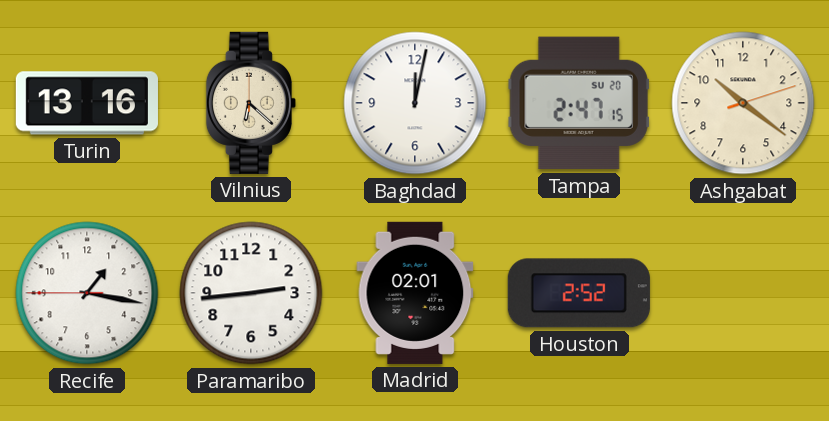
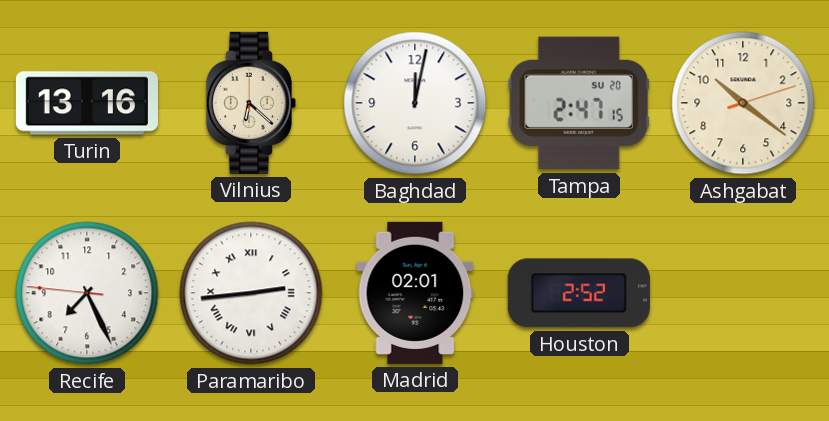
Recife: 1:16 -> 7:25
Paramaribo numerals: Arabic -> Roman
